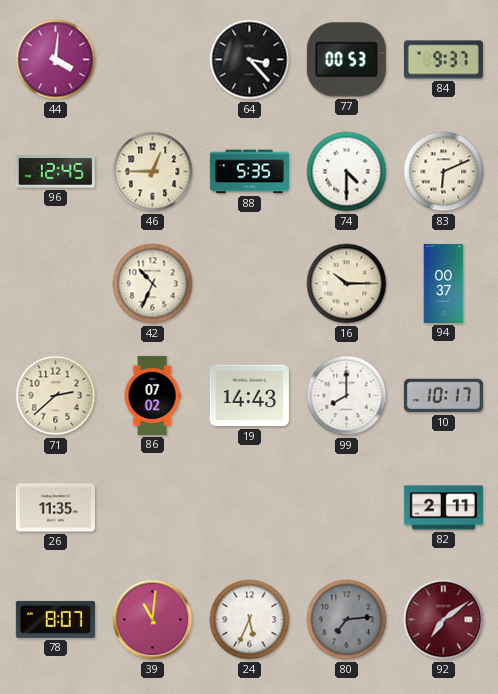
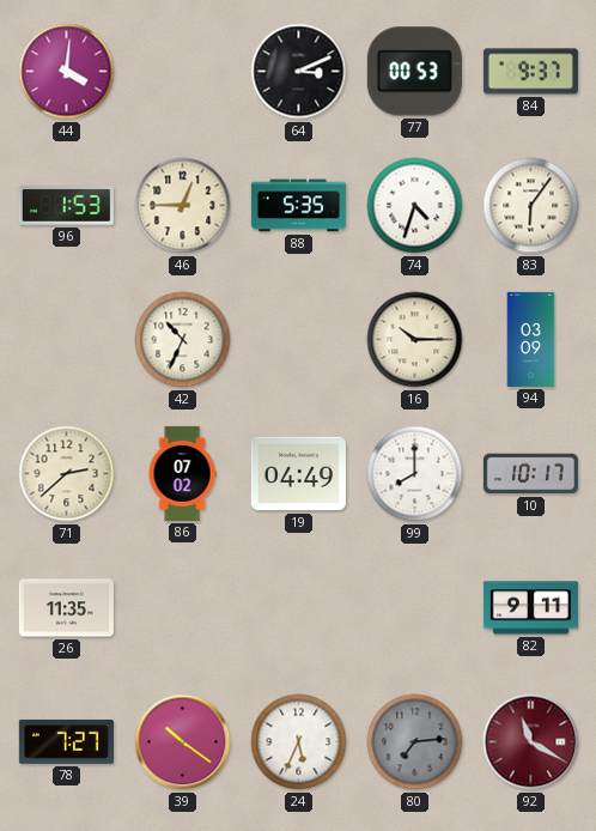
64: 3:23 -> 3:11
96: 12:45 -> 1:53
74: 4:30 -> 4:33
83: 6:11 -> 6:06
94: 00:37 -> 03:09
19: 14:43 -> 04:49
82: 2:11 -> 9:11
78: 8:07 -> 7:27
39: 11:01 -> 10:21
92: 7:09 -> 11:20
